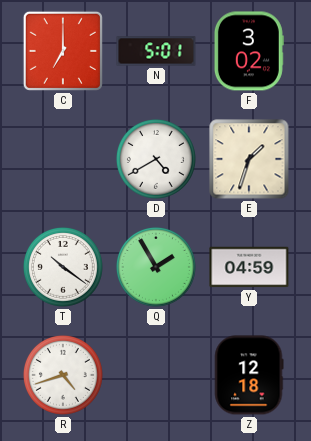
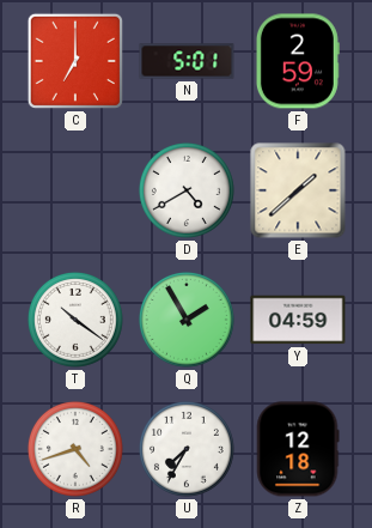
F: 3:02 -> 2:59
E: 1:33 -> 1:38
U: none -> 7:35
